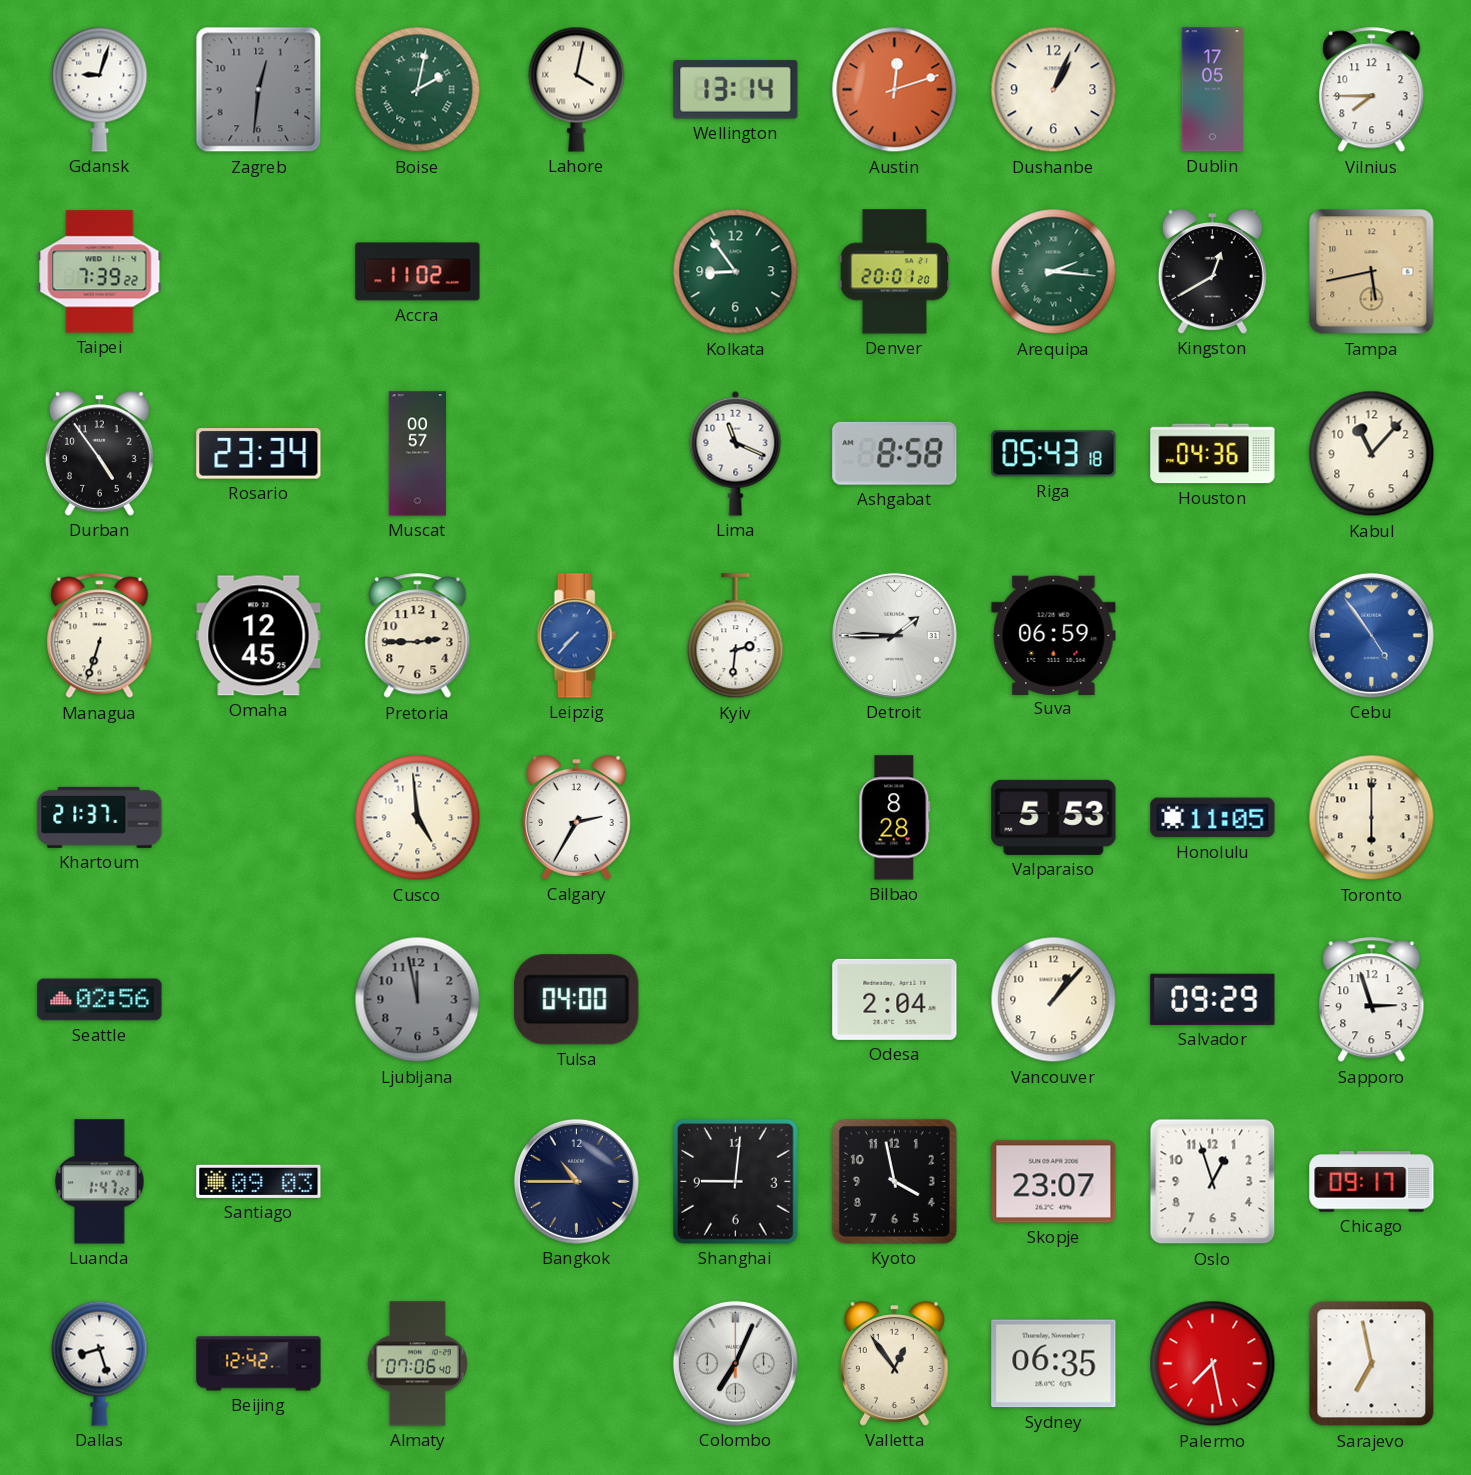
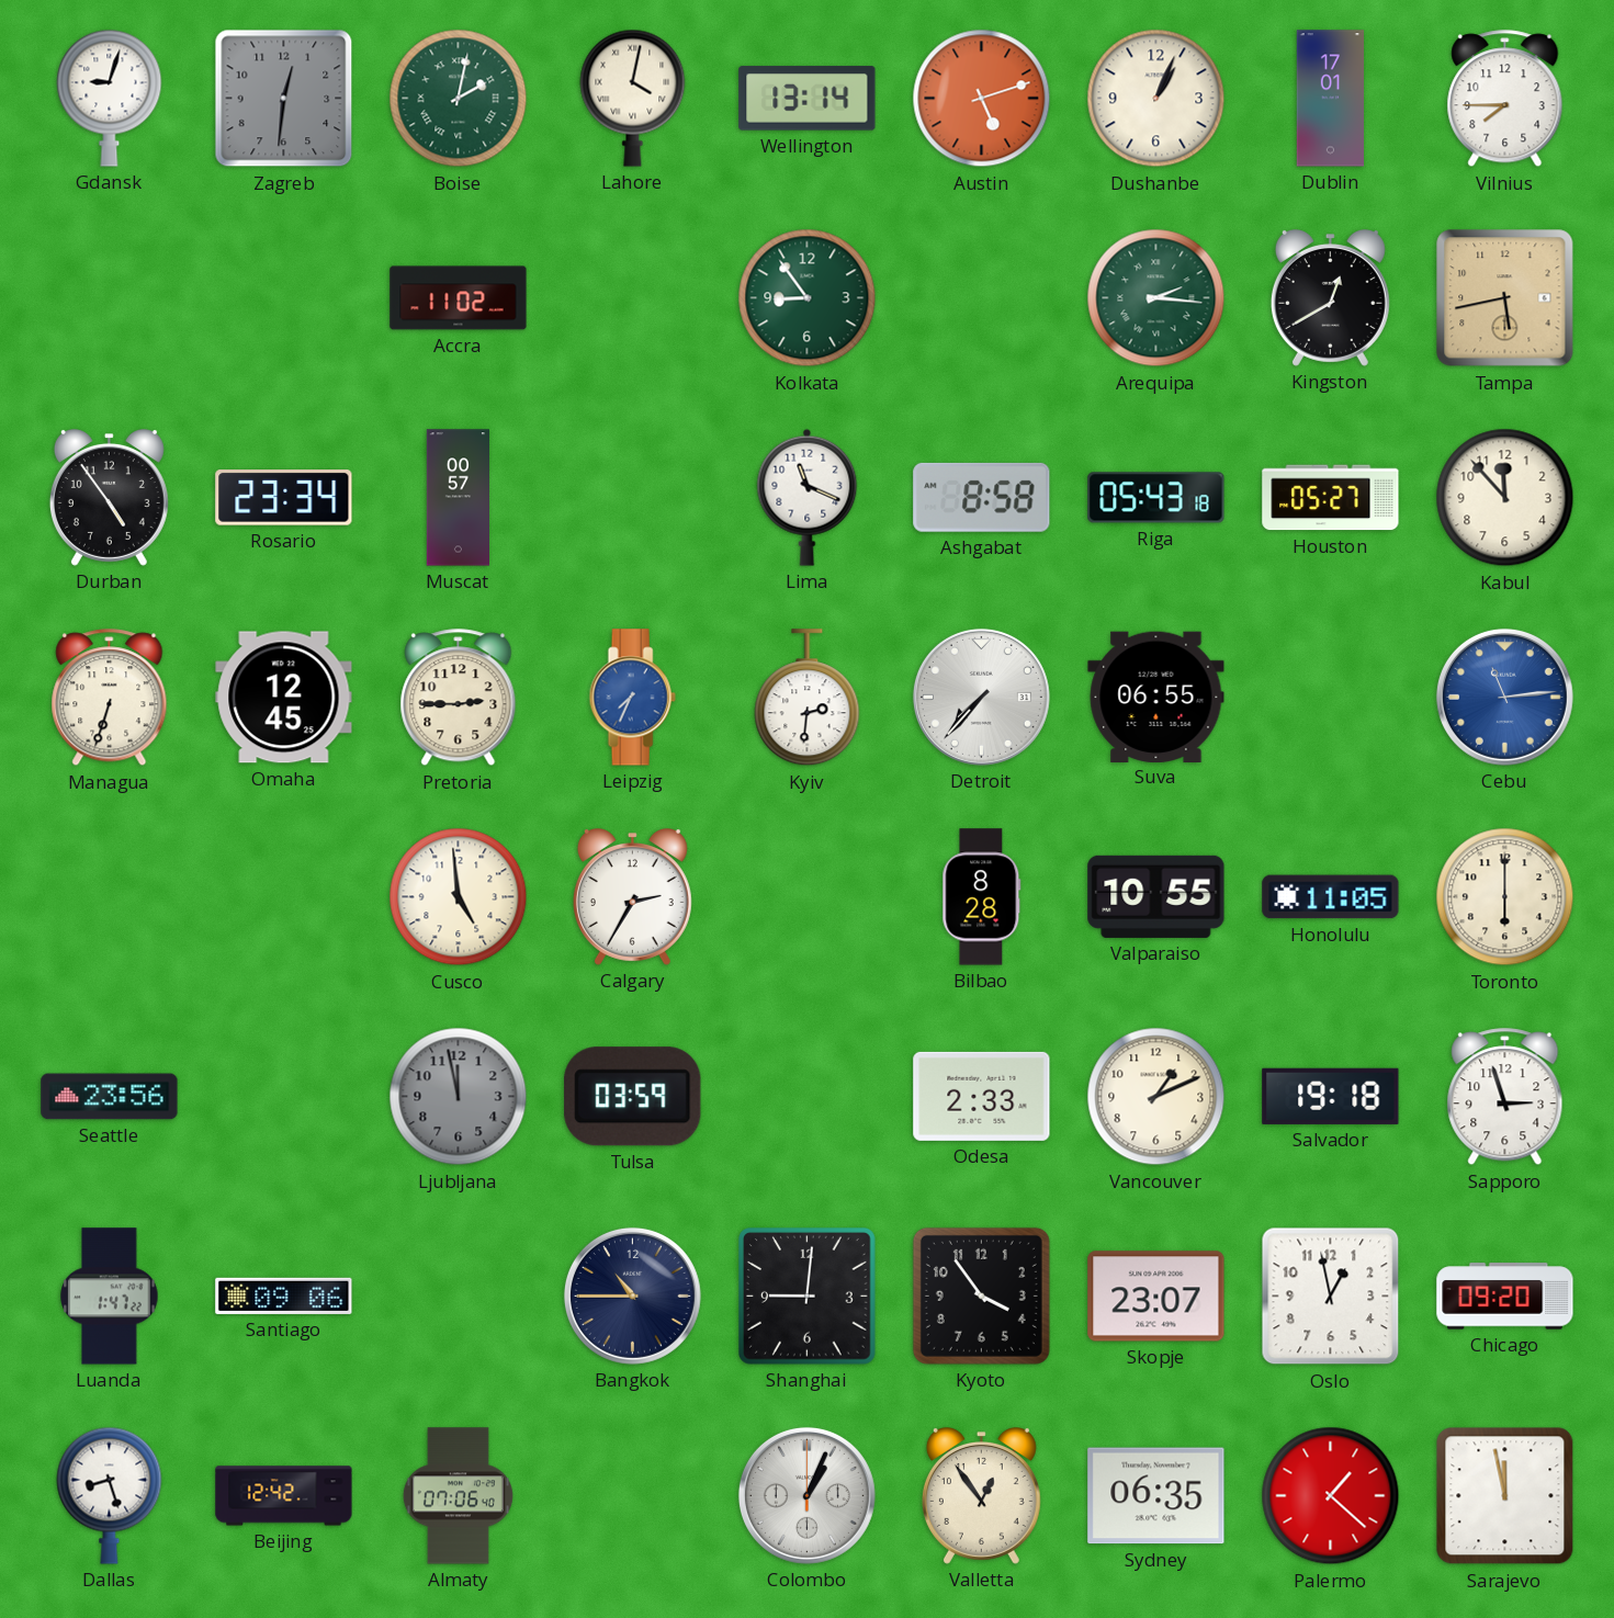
Austin: 12:12 -> 5:12
Dublin: 17:05 -> 17:01
Taipei: 7:39 -> none
Denver: 20:01 -> none
Houston: 04:36 -> 05:27
Kabul: 11:07 -> 11:53
Leipzig: 7:37 -> 7:34
Detroit: 1:45 -> 7:37
Suva: 06:59 -> 06:55
Cebu: 4:54 -> 11:14
Khartoum: 21:37 -> none
Valparaiso: 5:53 -> 10:55
Seattle: 02:56 -> 23:56
Tulsa: 04:00 -> 03:59
Odesa: 2:04 -> 2:33
Vancouver: 1:07 -> 1:11
Salvador: 09:29 -> 19:18
Santiago: 09:03 -> 09:06
Kyoto: 3:58 -> 3:54
Oslo: 12:57 -> 12:58
Chicago: 09:17 -> 09:20
Colombo: 7:04 -> 1:04
Palermo: 7:28 -> 1:22
Sarajevo: 6:58 -> 11:58
